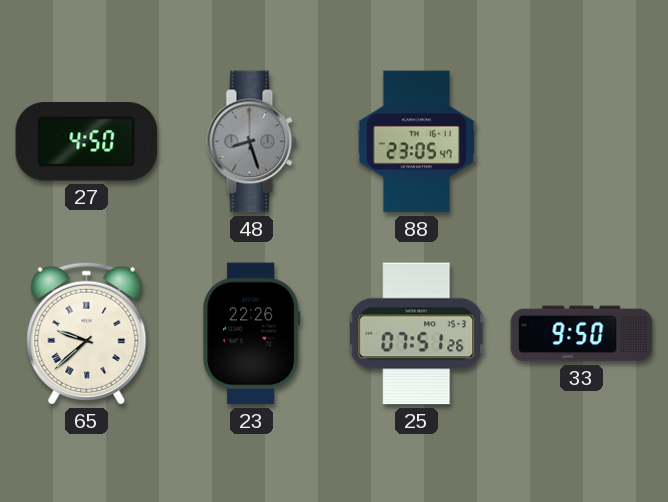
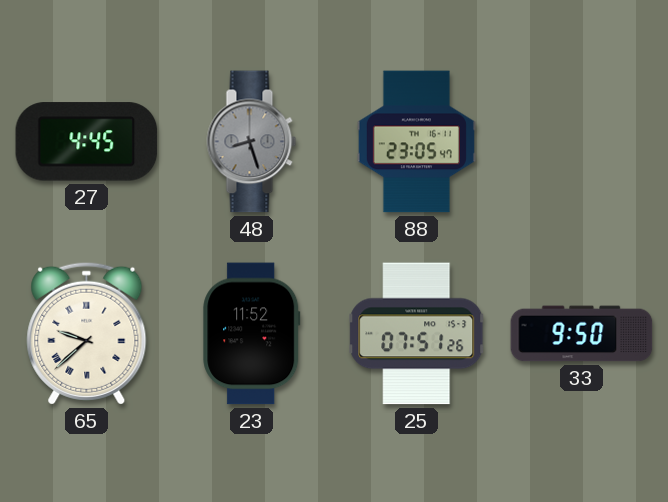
27: 4:50 -> 4:45
23: 22:26 -> 11:52
